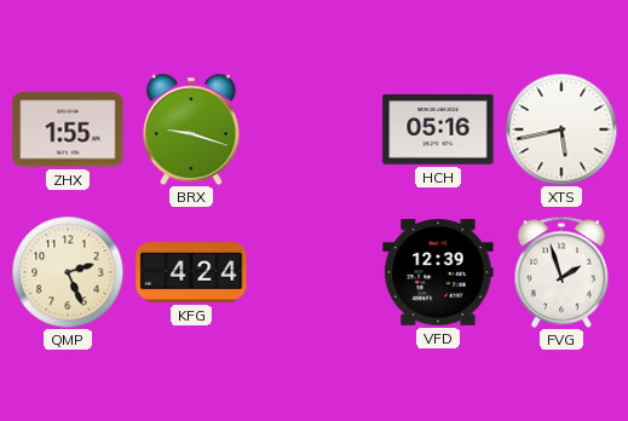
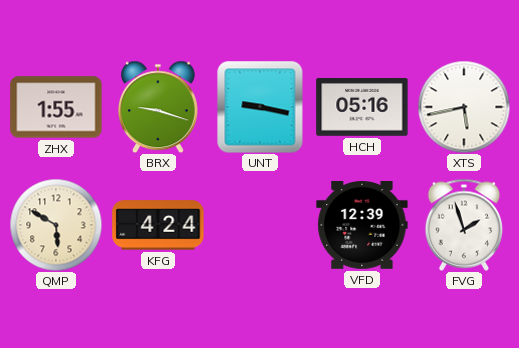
UNT: none -> 9:17
QMP: 2:26 -> 5:50
